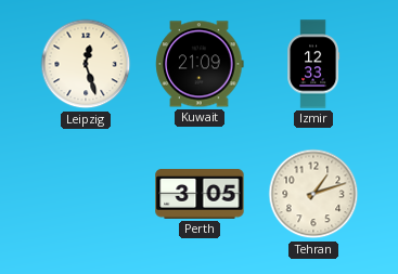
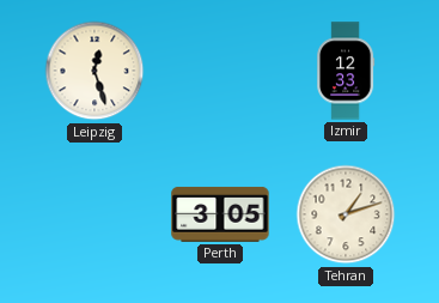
Kuwait: 21:09 -> none
